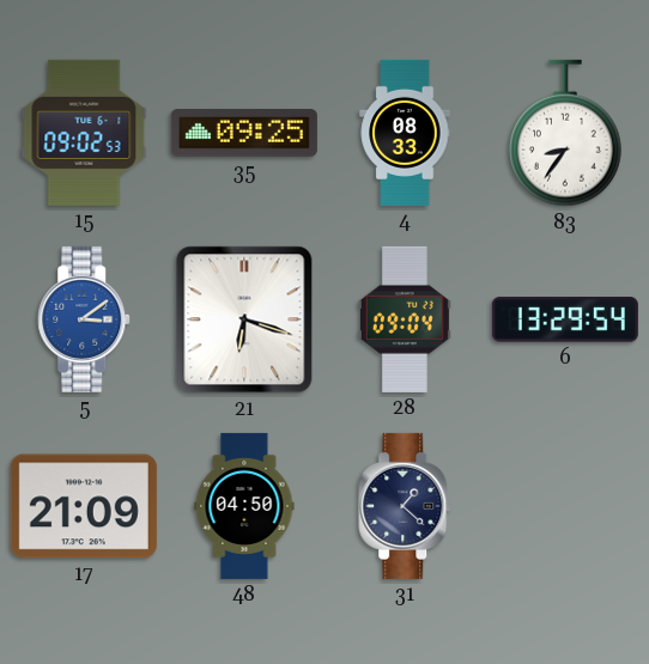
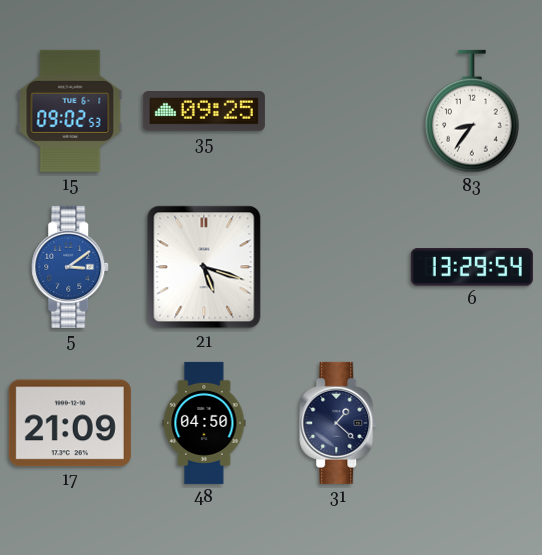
4: 08:33 -> none
21: 6:18 -> 5:18
28: 09:04 -> none
